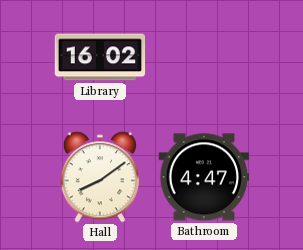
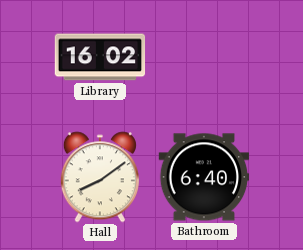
Bathroom: 4:47 -> 6:40
